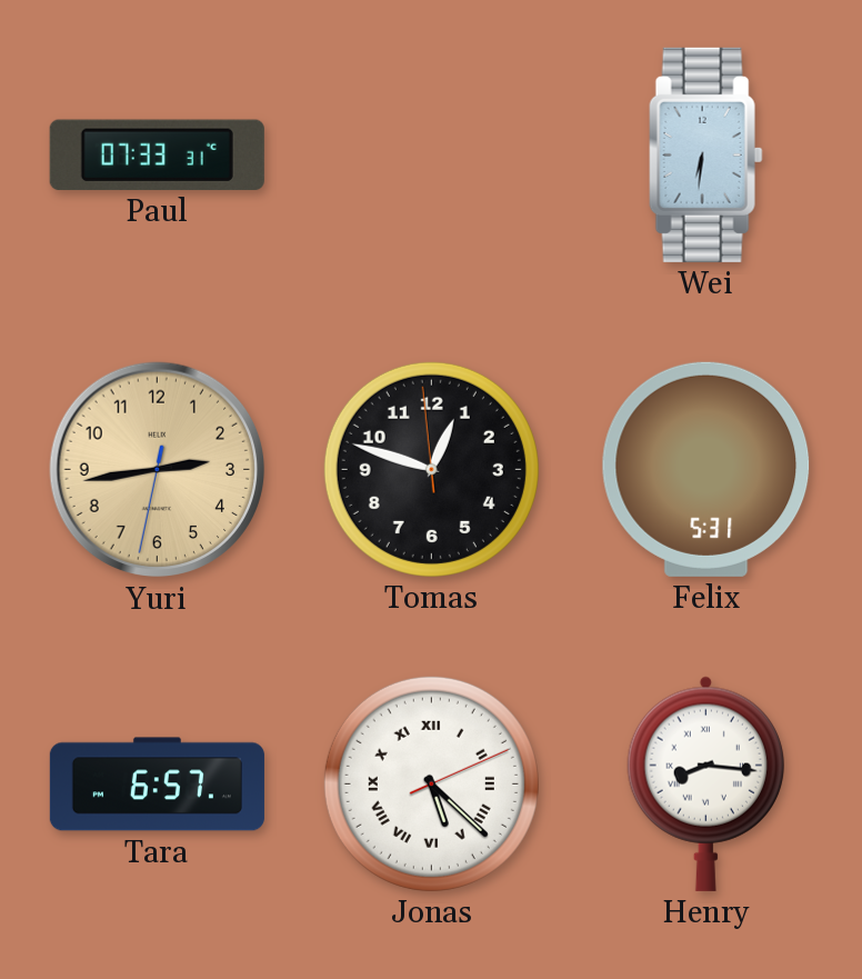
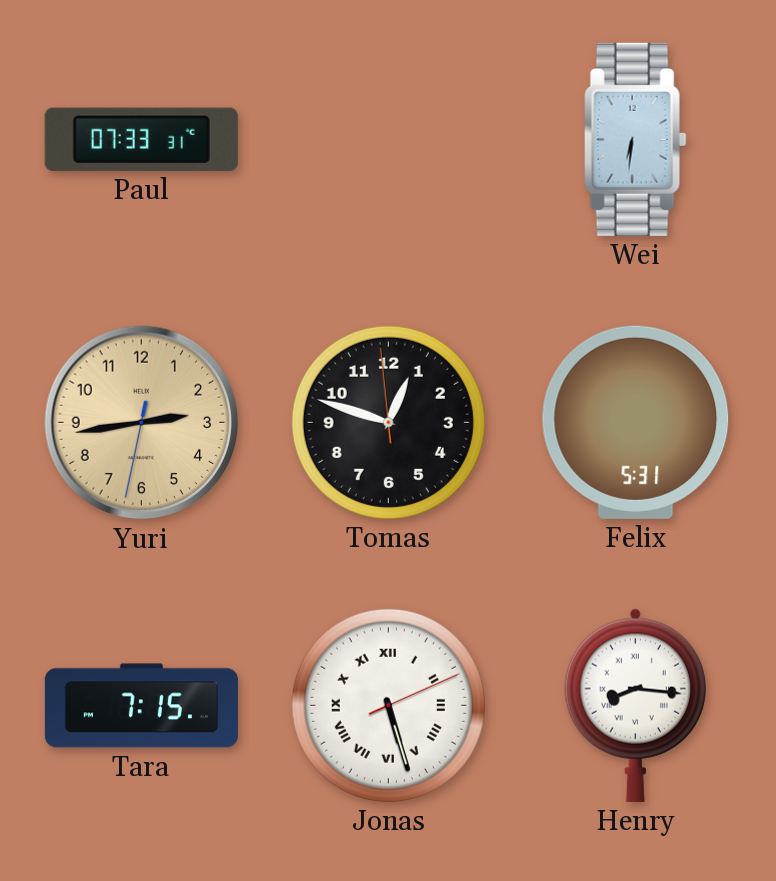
Tara: 6:57 -> 7:15
Jonas: 5:22 -> 5:27
